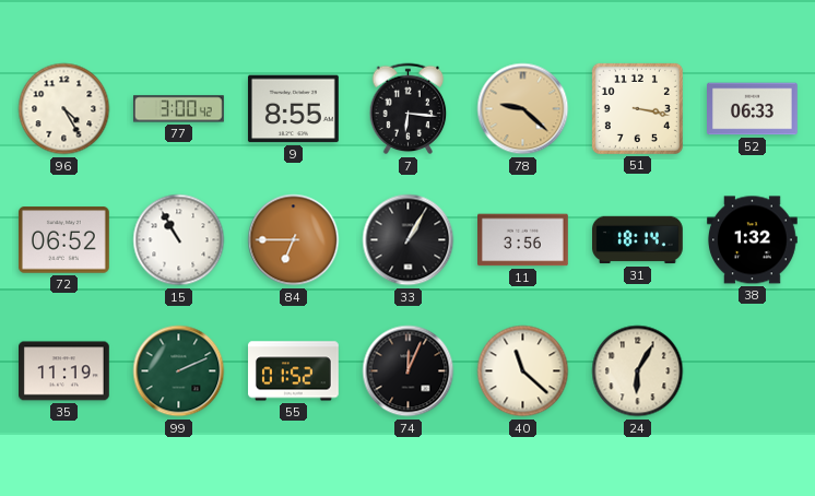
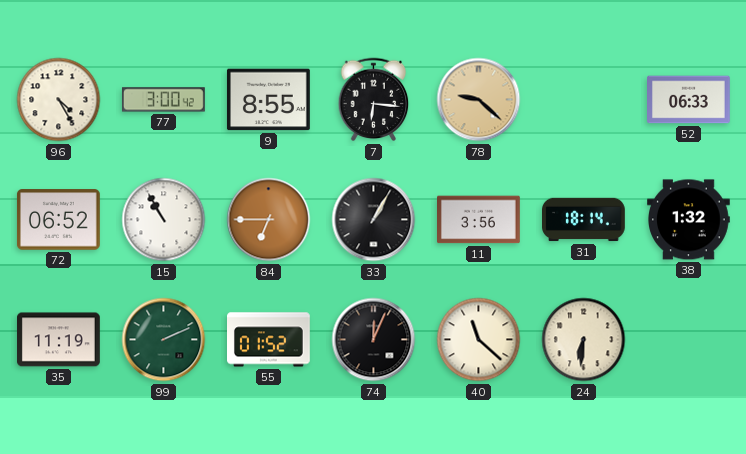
51: 3:17 -> none
24: 6:05 -> 6:31
